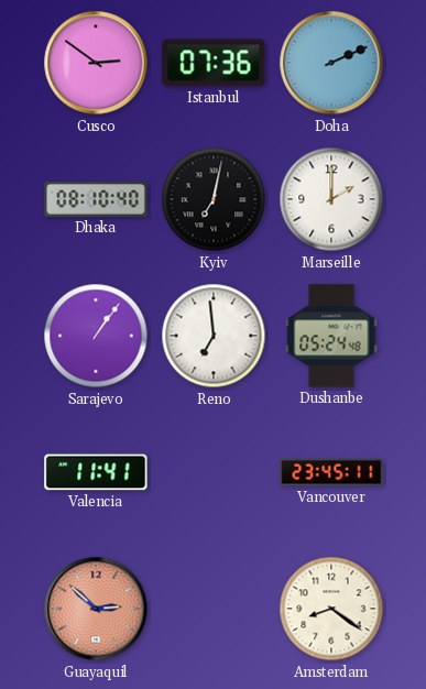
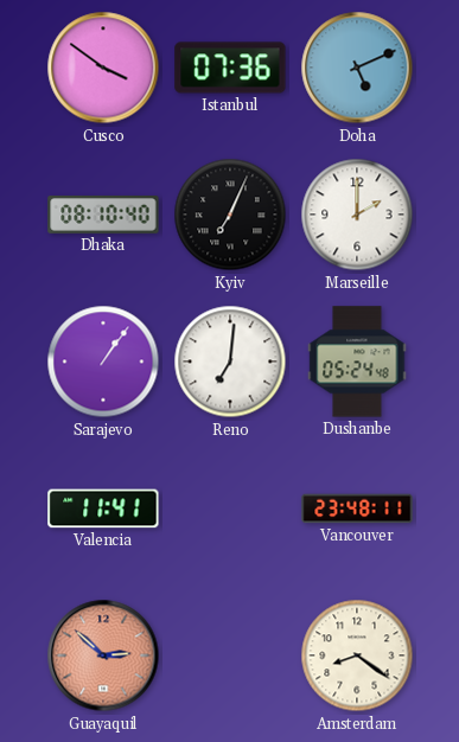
Cusco: 2:51 -> 3:51
Doha: 2:11 -> 5:11
Kyiv: 7:02 -> 7:04
Reno: 6:59 -> 7:01
Vancouver: 23:45 -> 23:48
